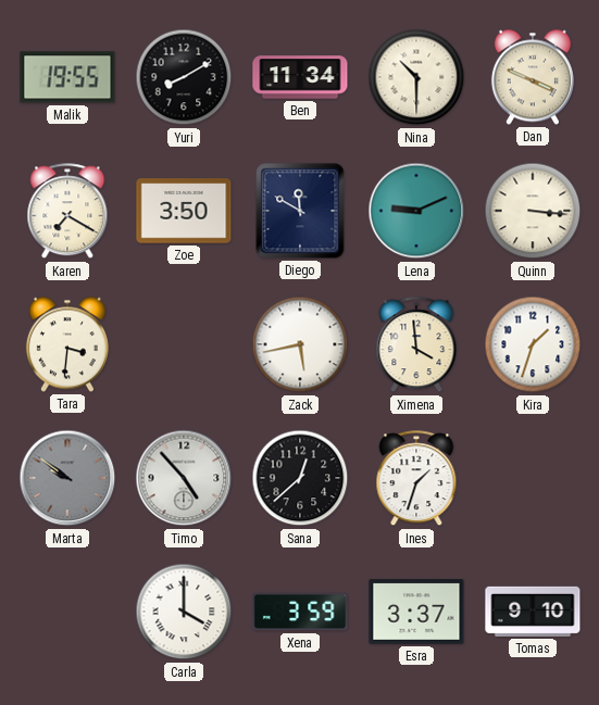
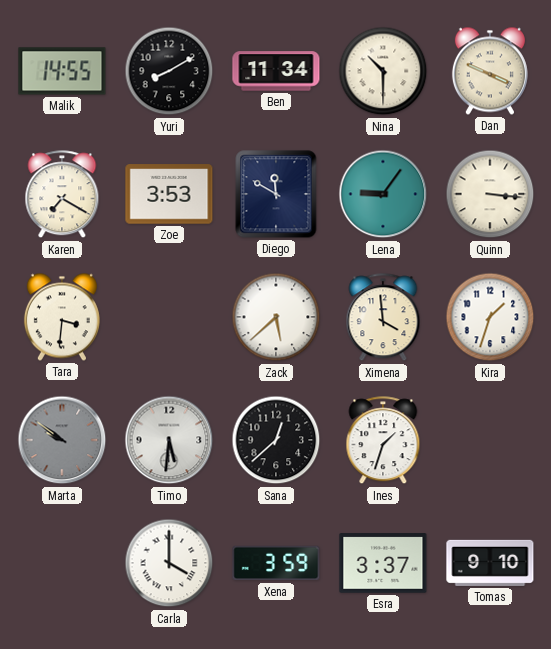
Malik: 19:55 -> 14:55
Zoe: 3:50 -> 3:53
Lena: 9:11 -> 9:06
Zack: 5:43 -> 5:38
Timo: 4:53 -> 5:31
